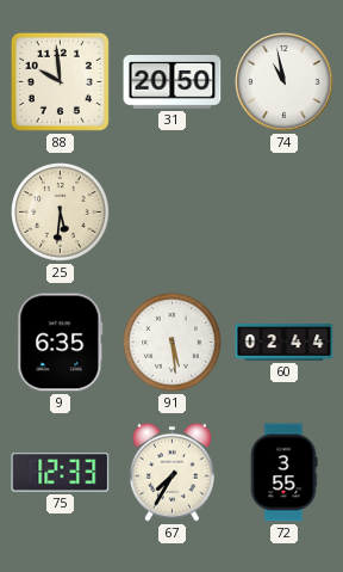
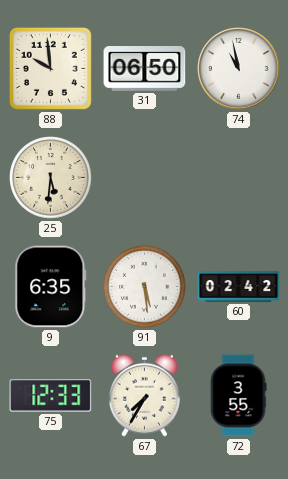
31: 20:50 -> 06:50
60: 02:44 -> 02:42
